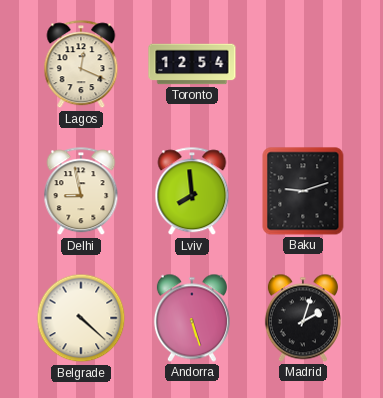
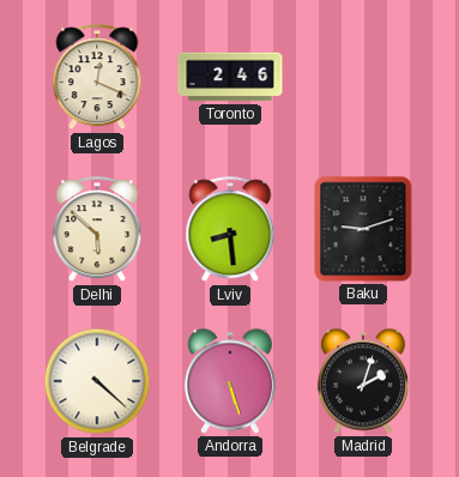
Toronto: 12:54 -> 2:46
Delhi: 8:58 -> 5:52
Lviv: 7:59 -> 8:29
